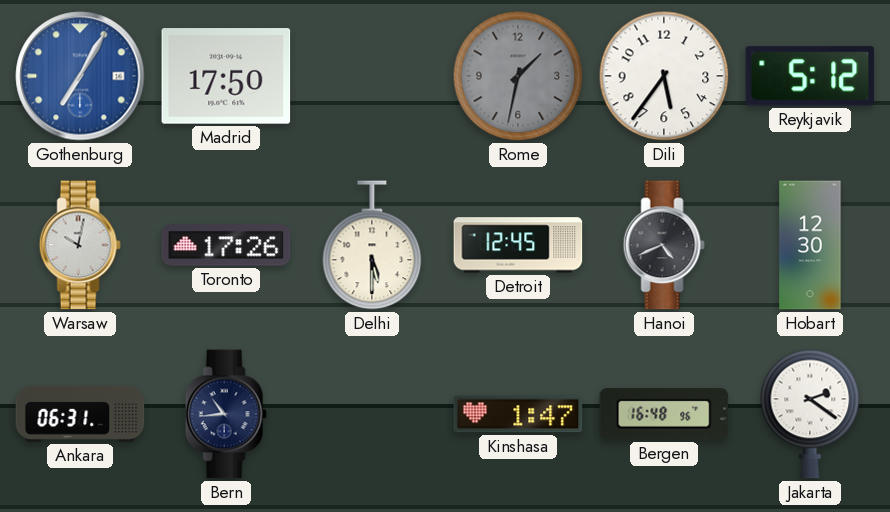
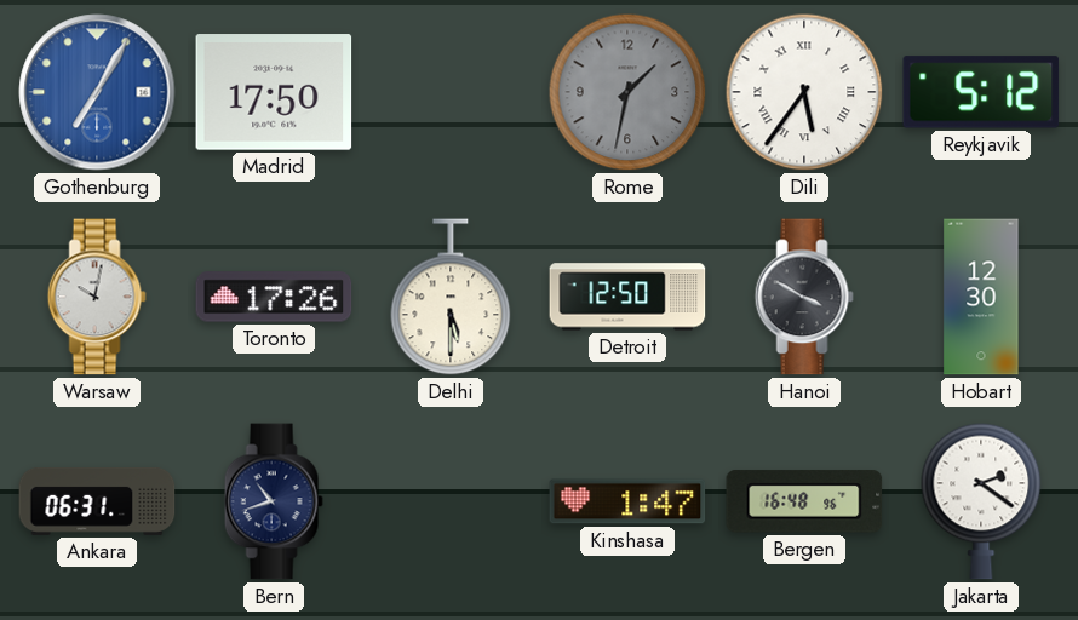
Dili numerals: Arabic -> Roman
Detroit: 12:45 -> 12:50
Hanoi: 4:41 -> 3:50
Bern: 10:44 -> 10:42
